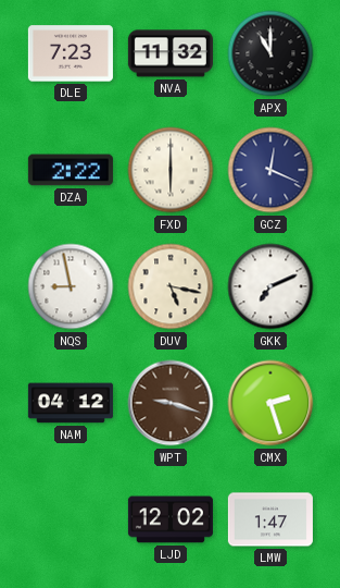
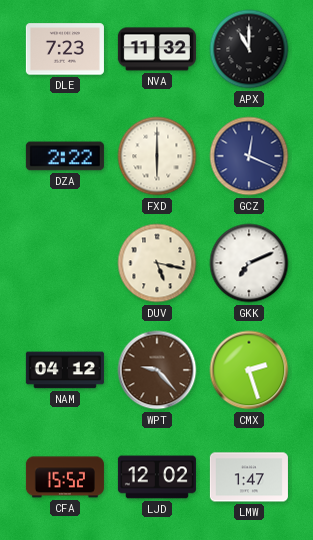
NQS: 8:58 -> none
WPT: 9:18 -> 9:23
CFA: none -> 15:52
